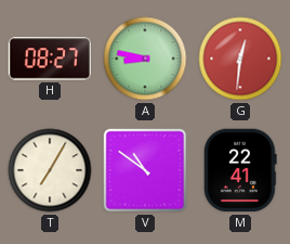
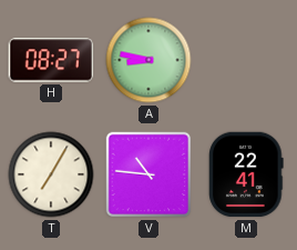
G: 12:31 -> none
V: 10:51 -> 10:46
